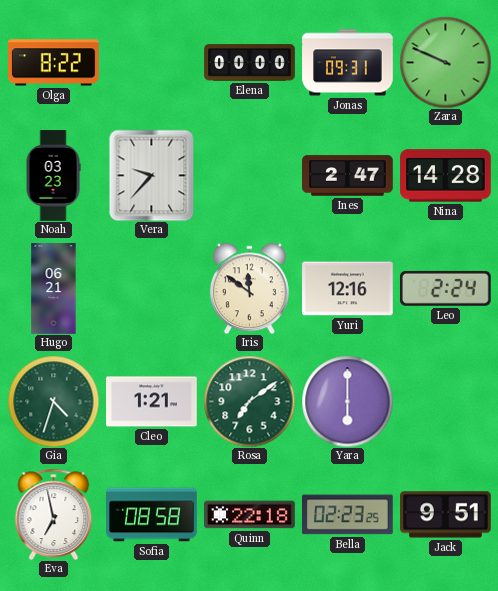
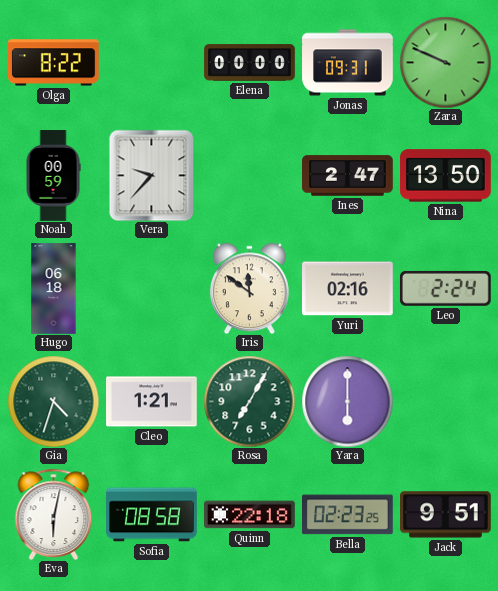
Noah: 03:23 -> 00:59
Nina: 14:28 -> 13:50
Hugo: 06:21 -> 06:18
Yuri: 12:16 -> 02:16
Rosa: 7:09 -> 7:05
Eva: 6:58 -> 6:02
